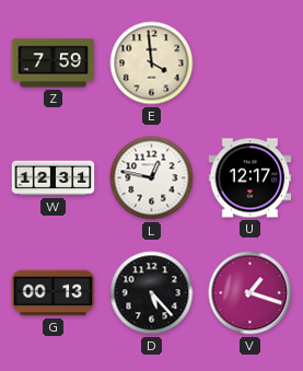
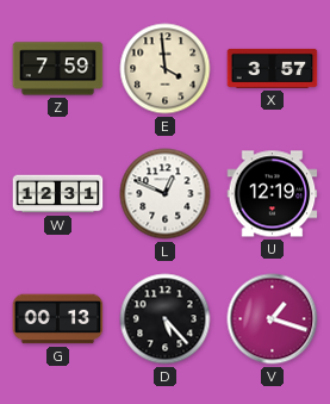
X: none -> 3:57
L: 12:47 -> 12:49
U: 12:17 -> 12:19
